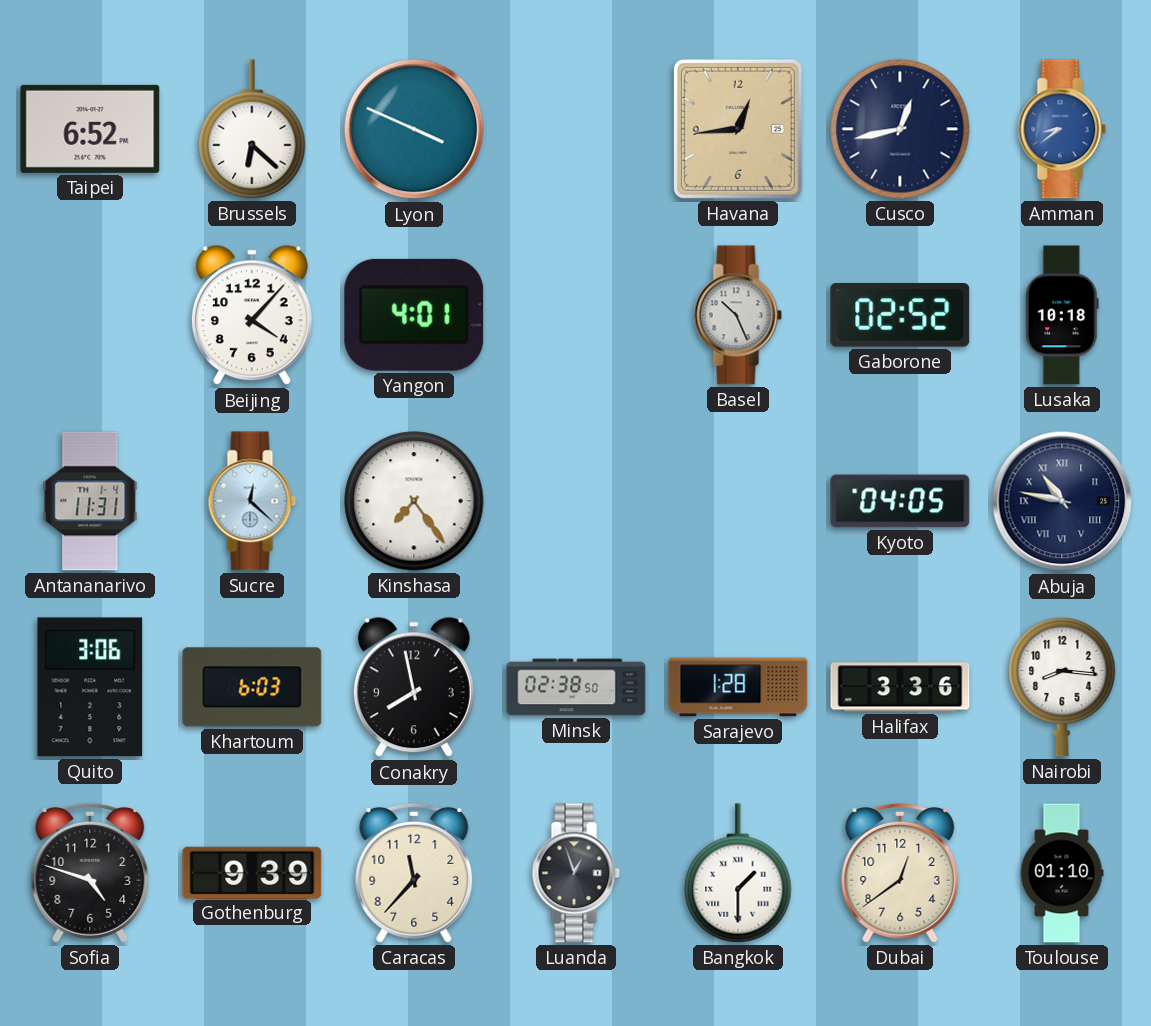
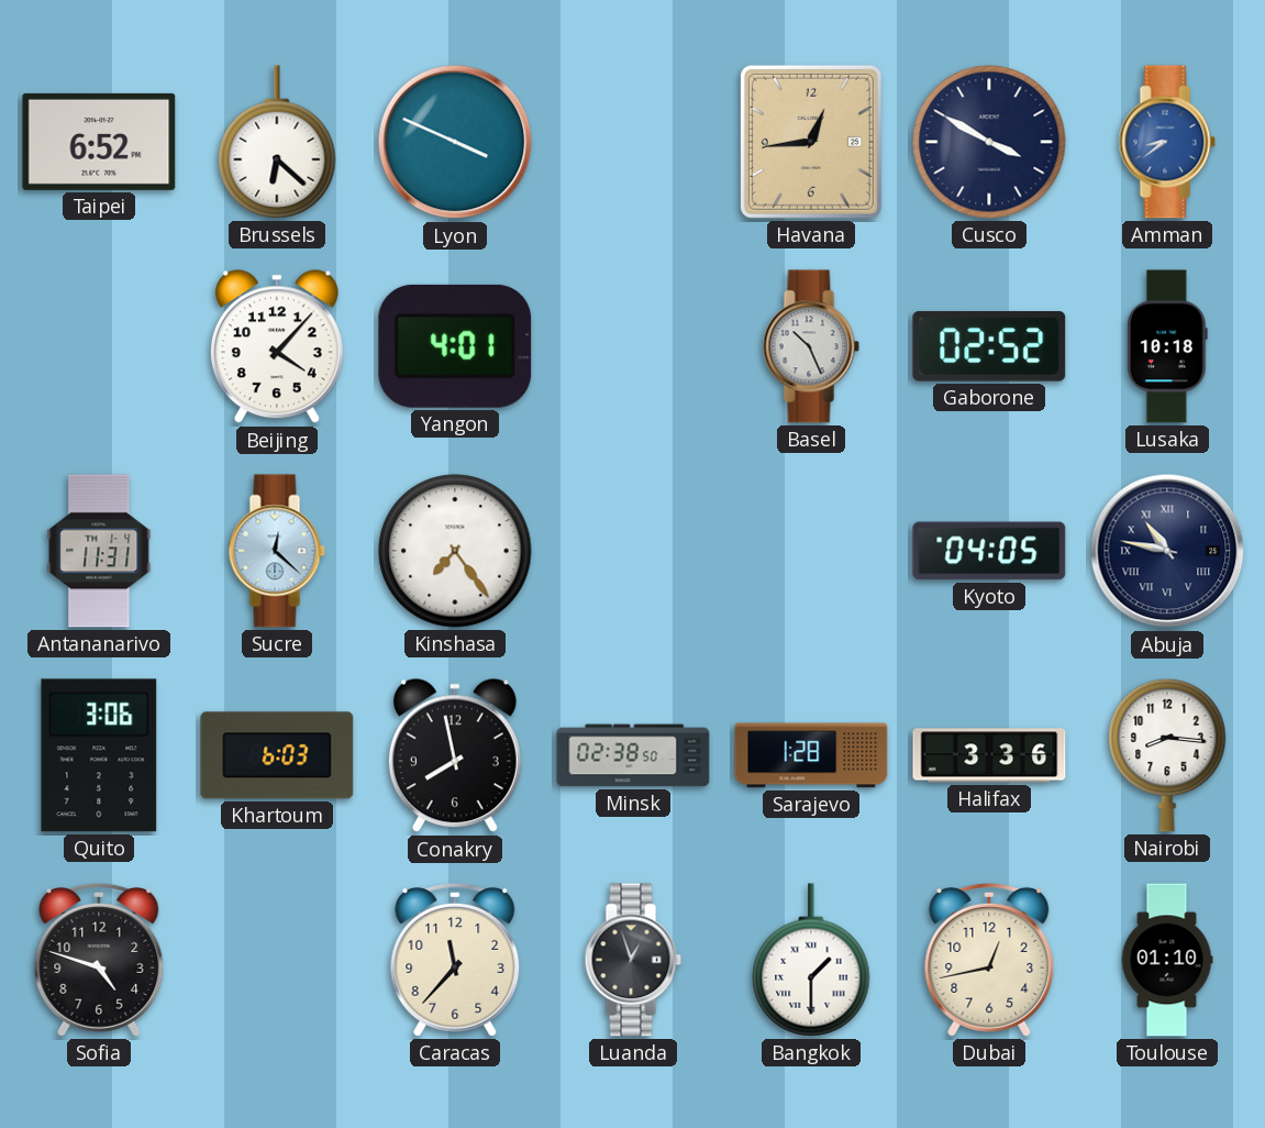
Cusco: 12:43 -> 3:50
Gothenburg: 9:39 -> none
Dubai: 12:39 -> 12:43
